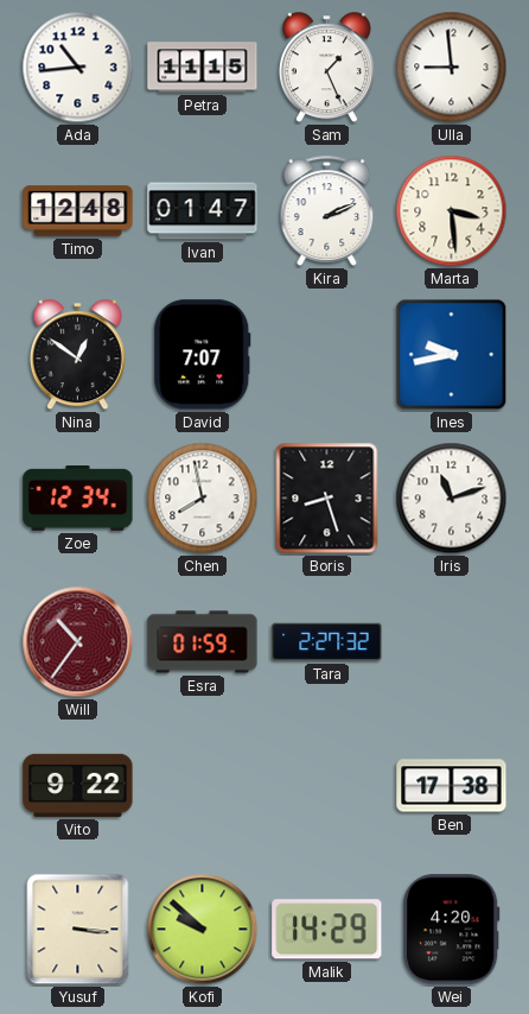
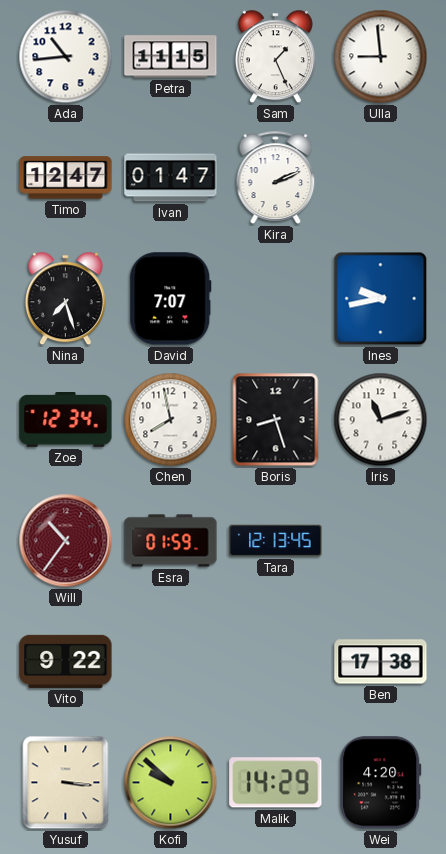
Timo: 12:48 -> 12:47
Marta: 3:29 -> none
Nina: 12:51 -> 7:27
Tara: 2:27 -> 12:13
